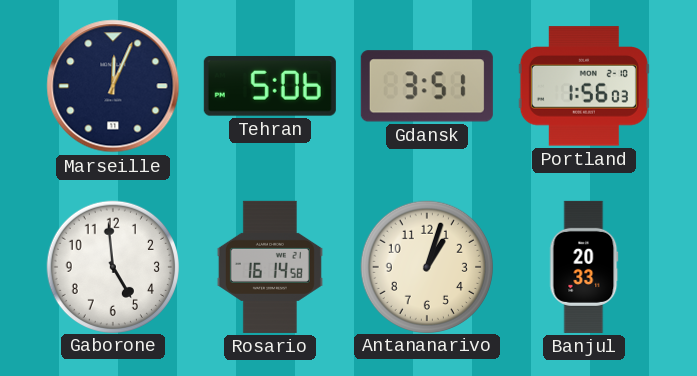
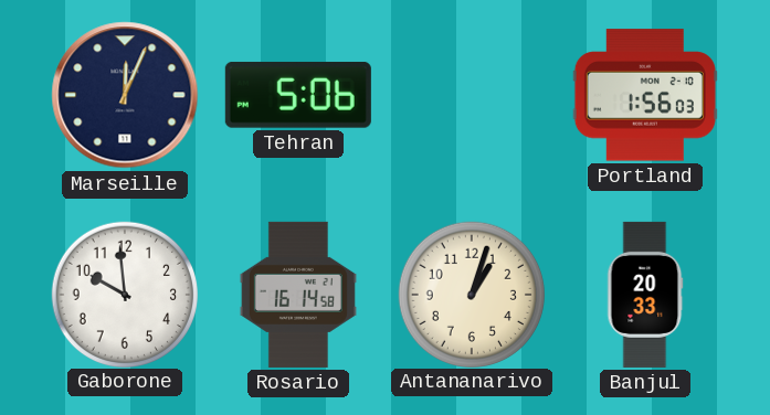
Gdansk: 3:51 -> none
Gaborone: 4:59 -> 9:59
